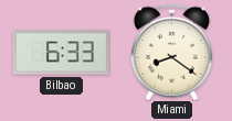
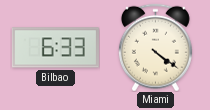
Miami: 8:21 -> 4:21
